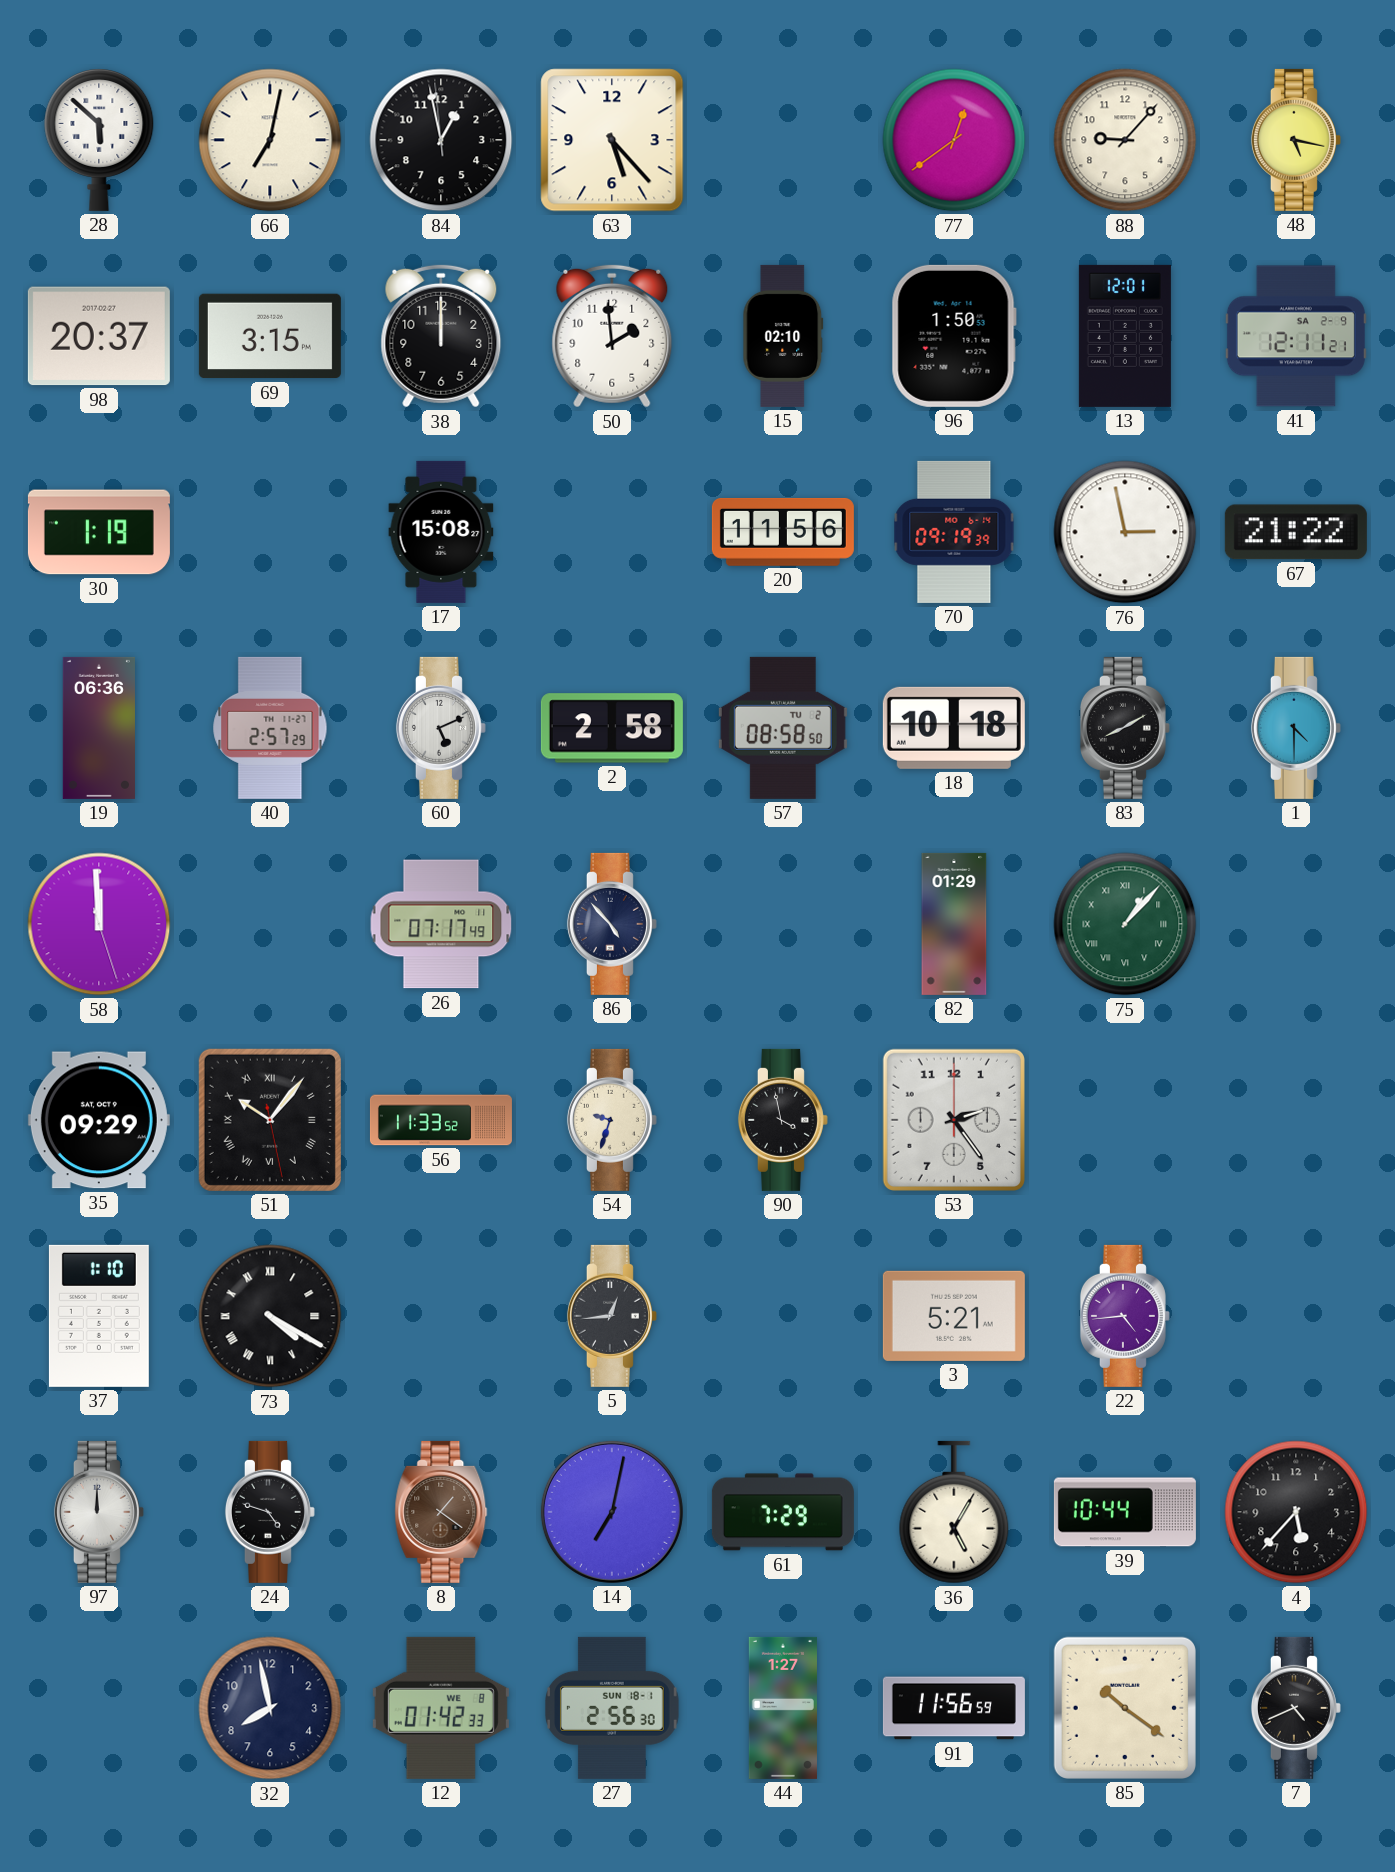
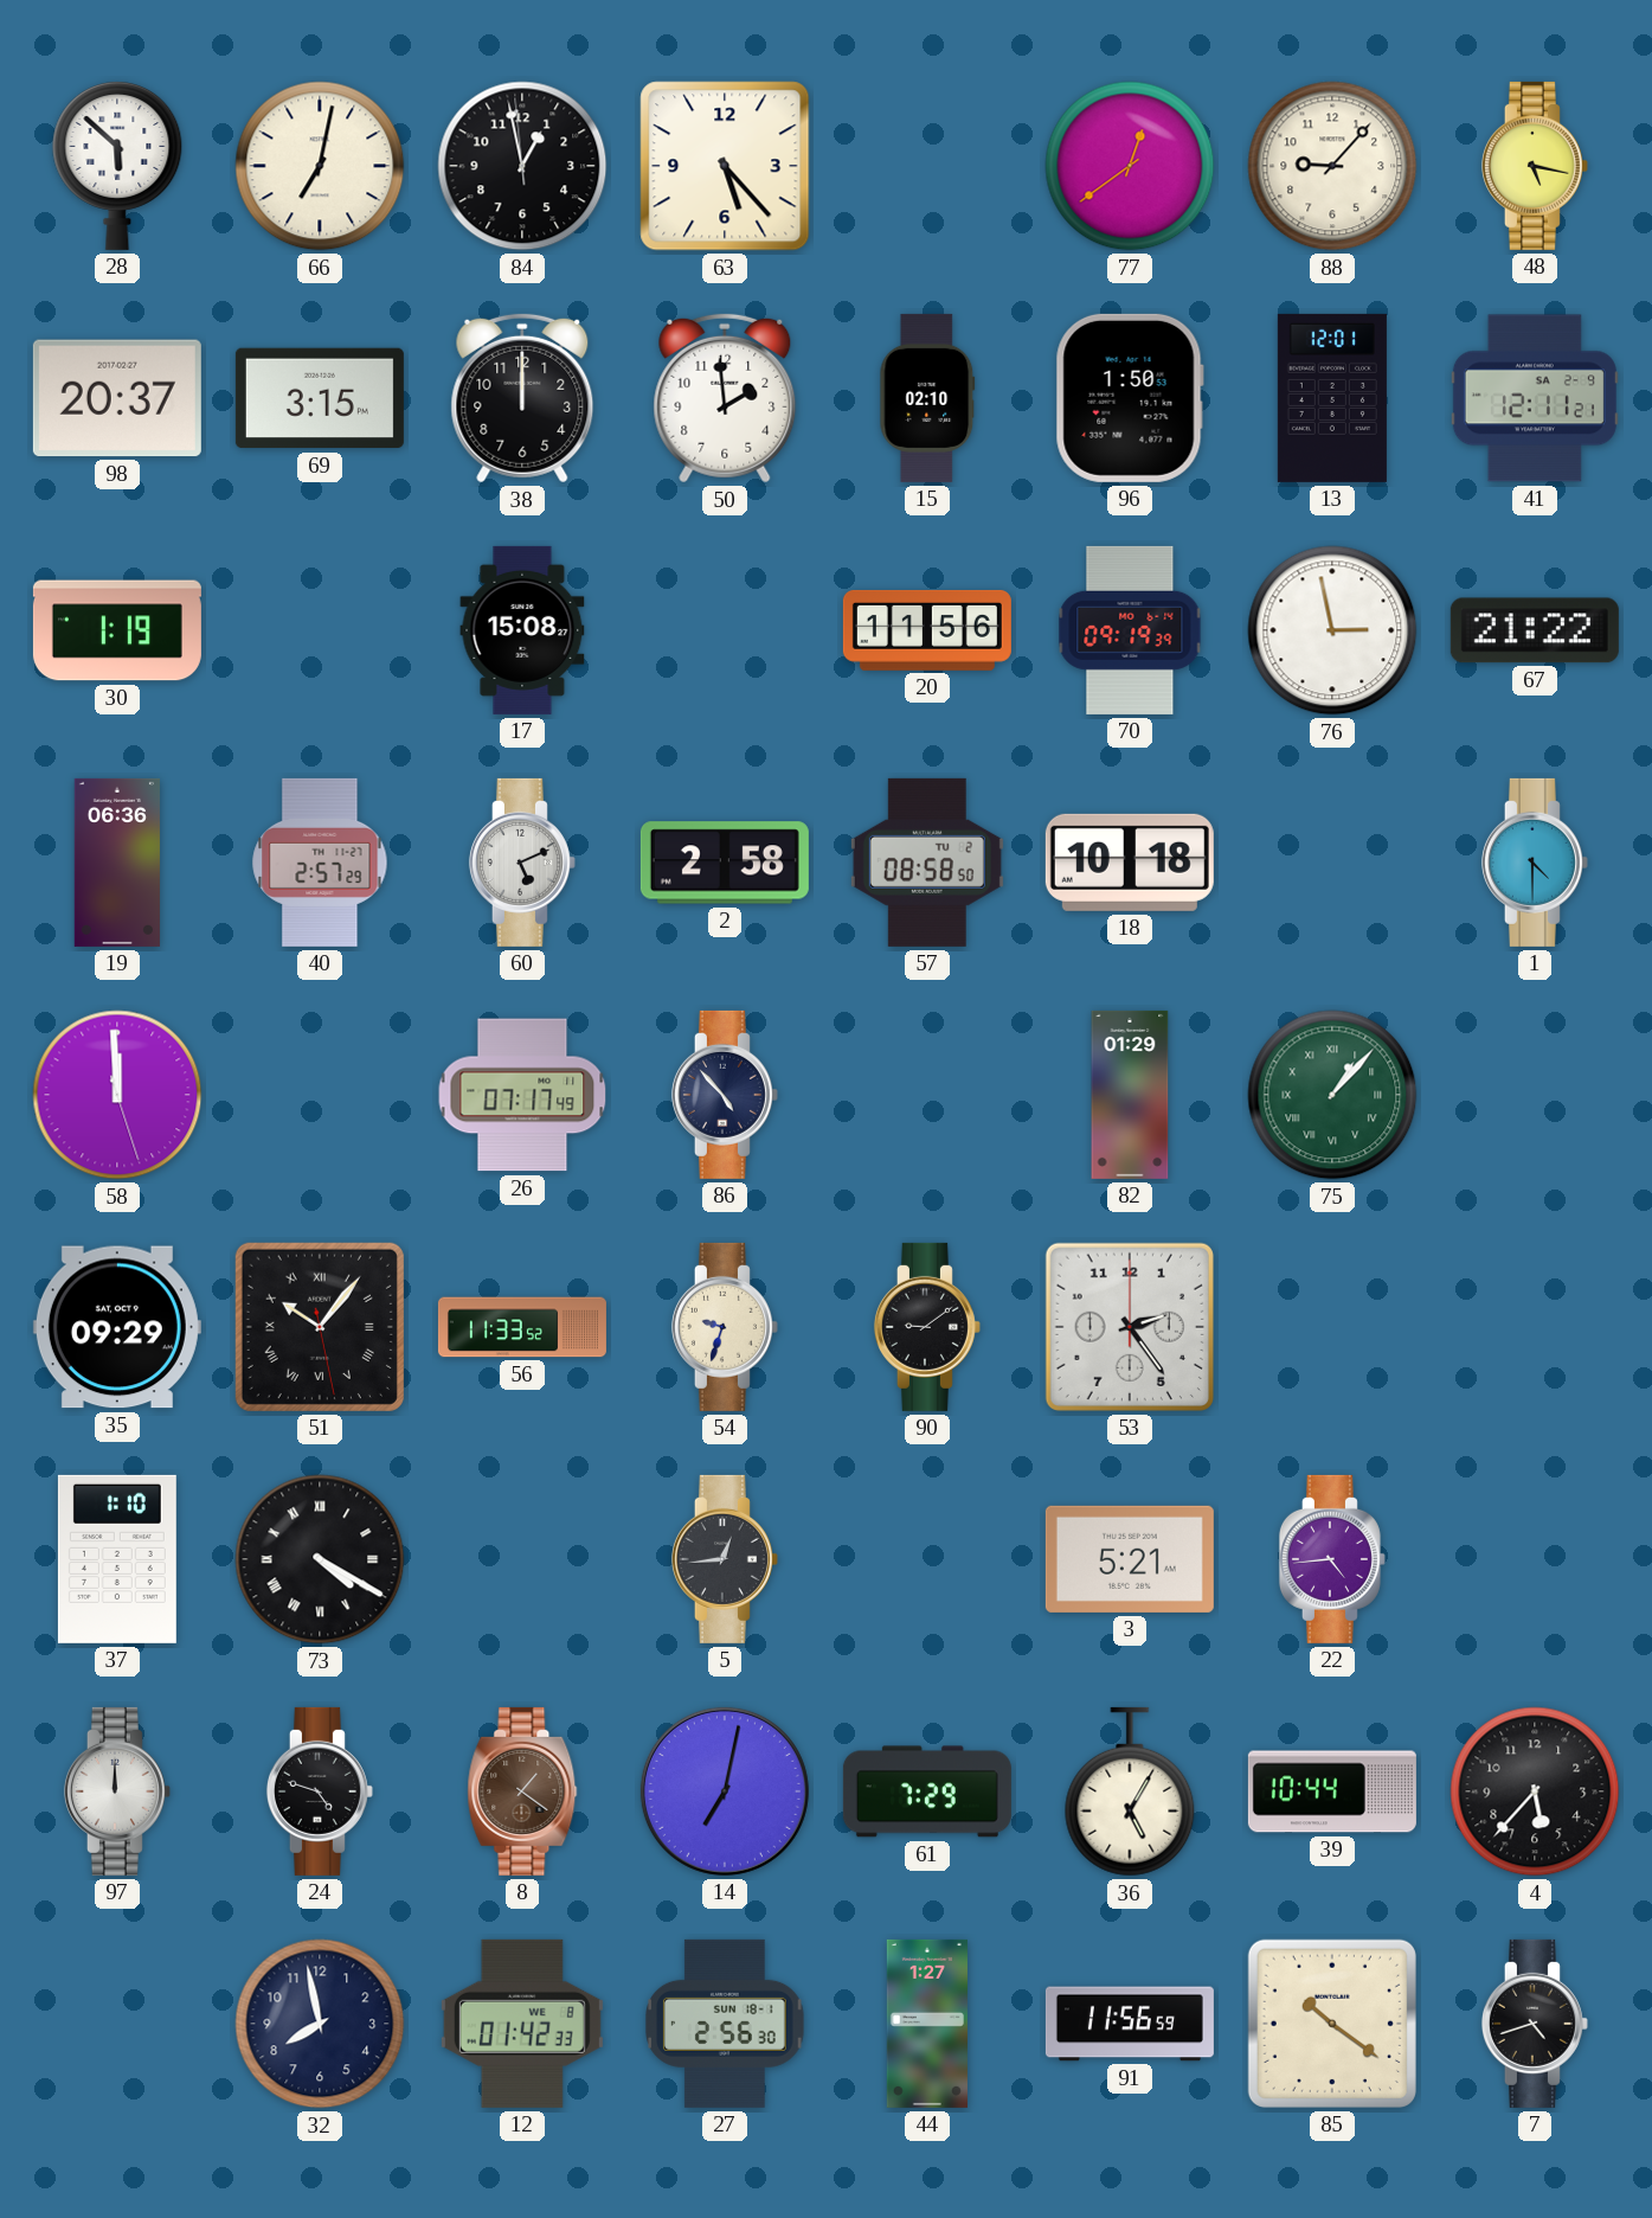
83: 8:10 -> none
90: 3:58 -> 9:09
7: 4:41 -> 4:42
